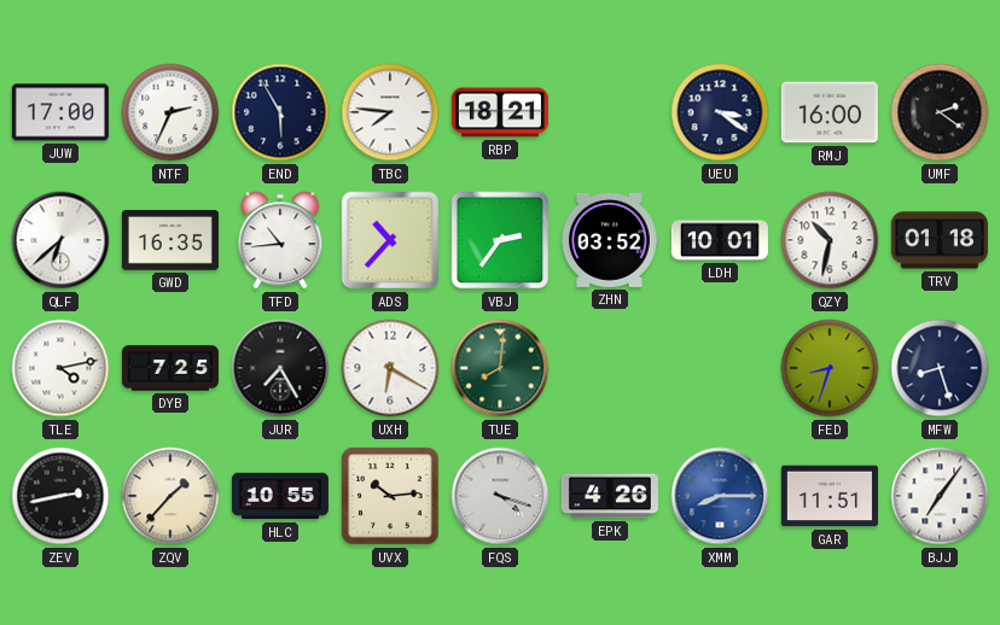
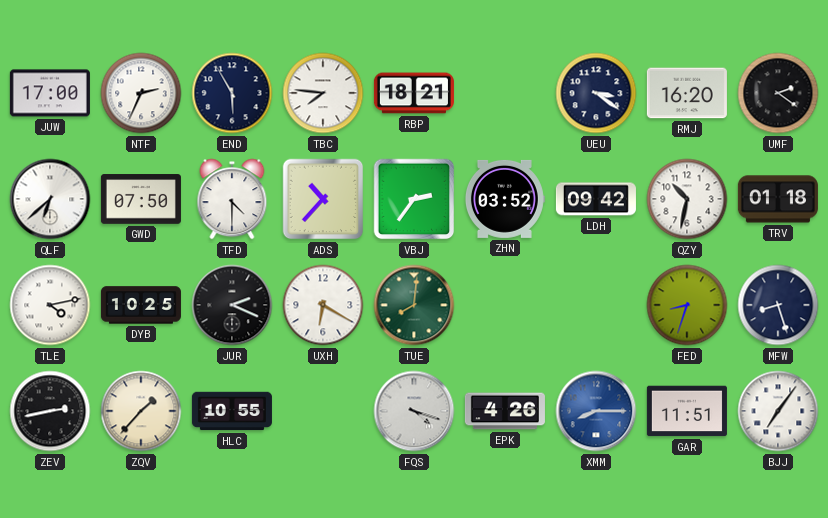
RMJ: 16:00 -> 16:20
GWD: 16:35 -> 07:50
TFD: 10:44 -> 4:30
LDH: 10:01 -> 09:42
DYB: 7:25 -> 10:25
JUR: 7:25 -> 2:19
UVX: 10:14 -> none
